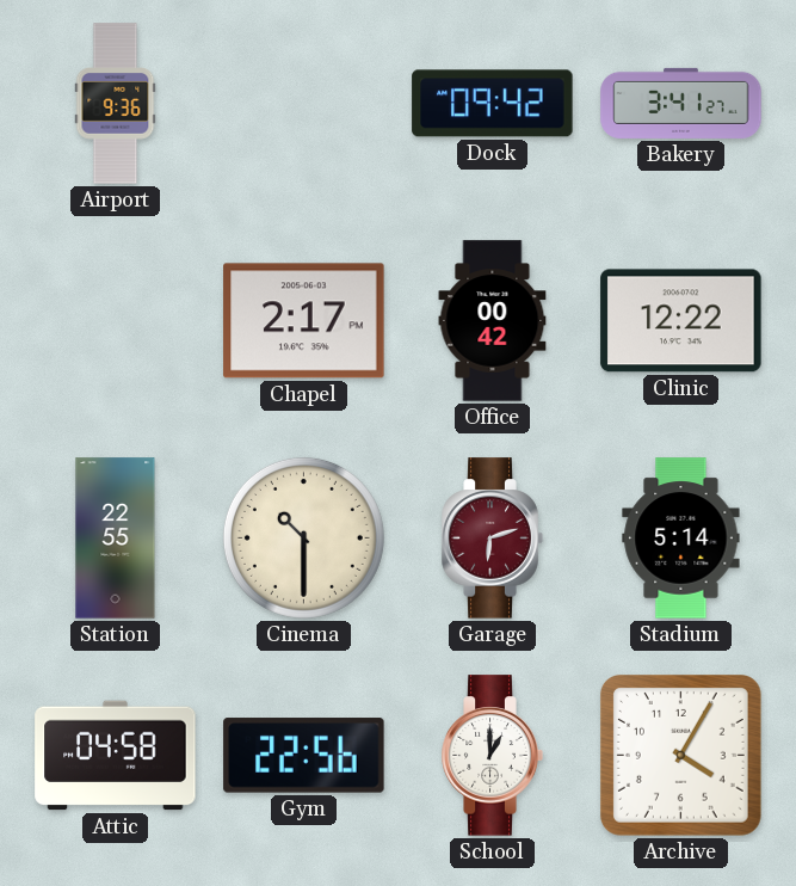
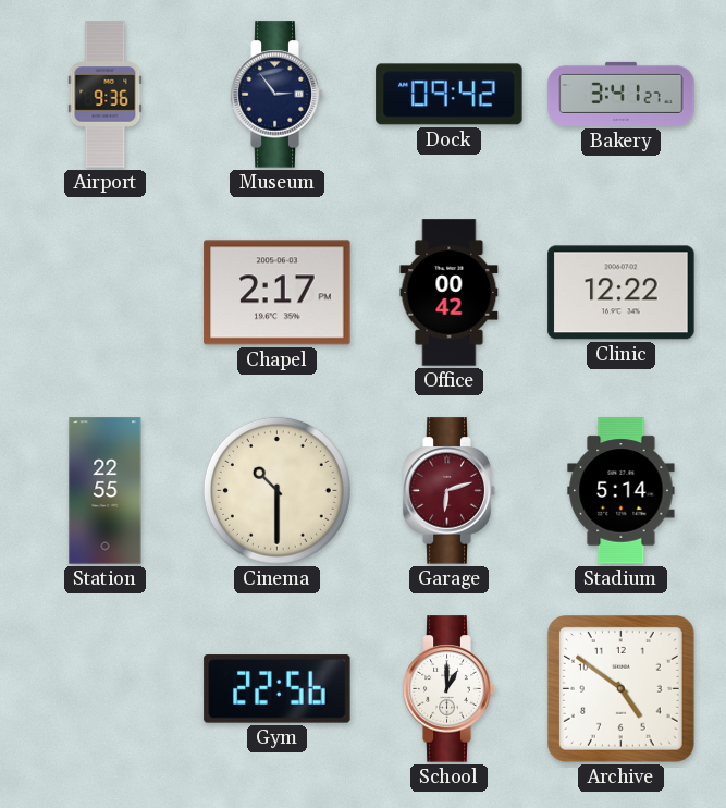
Museum: none -> 2:54
Attic: 04:58 -> none
Archive: 4:05 -> 4:51
